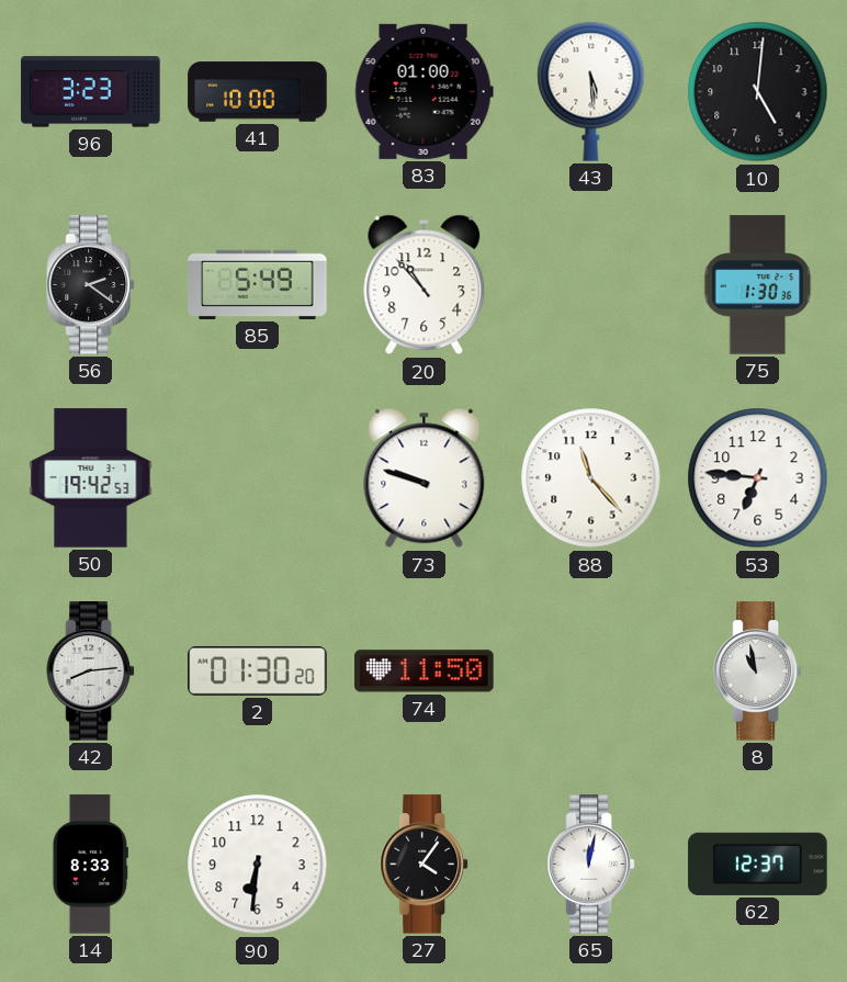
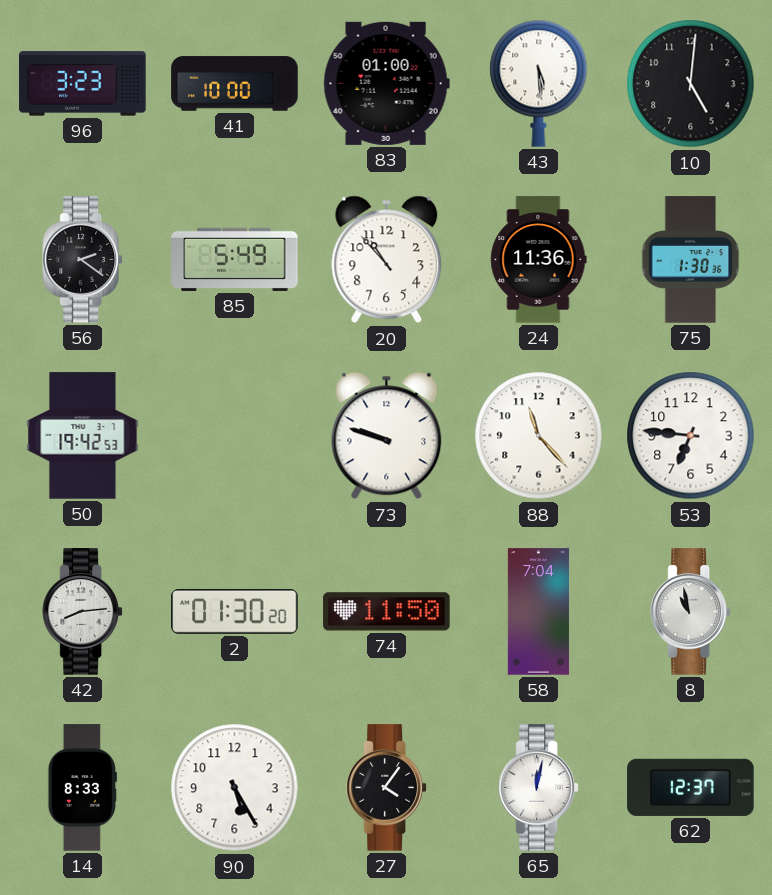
24: none -> 11:36
58: none -> 7:04
90: 6:31 -> 5:25
